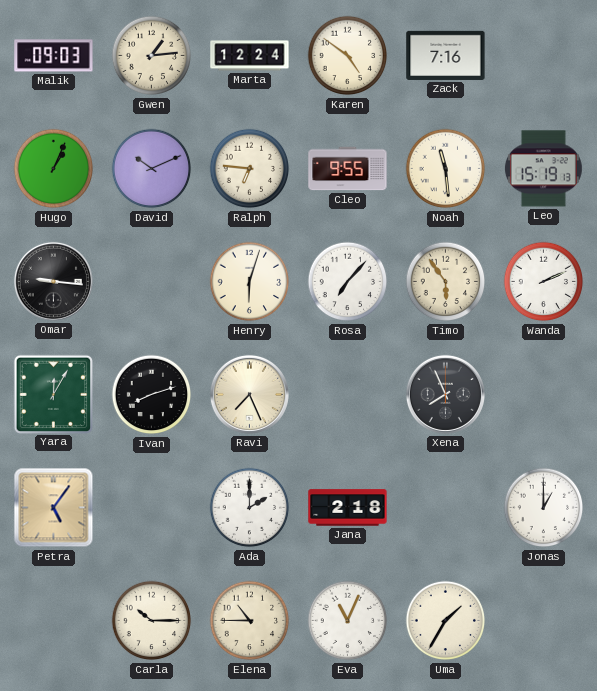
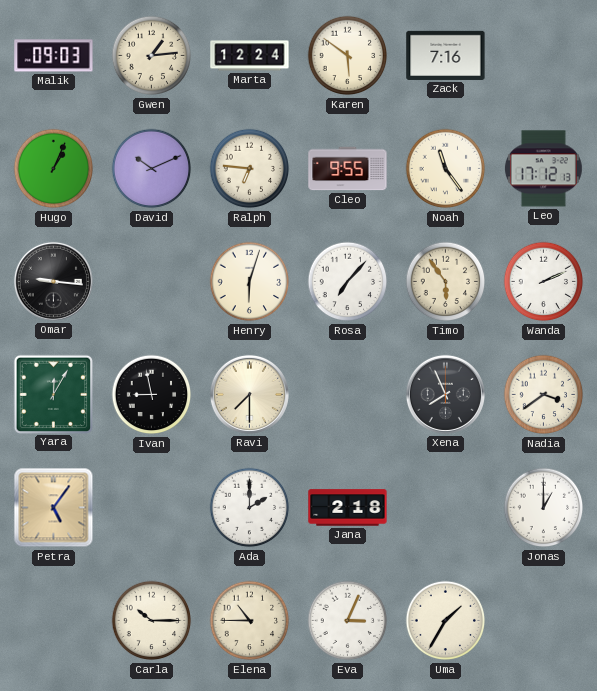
Karen: 4:51 -> 5:51
Noah: 11:29 -> 11:24
Leo: 15:19 -> 17:12
Ivan: 8:12 -> 8:58
Ravi: 7:26 -> 7:30
Nadia: none -> 3:39
Eva: 11:04 -> 3:04
